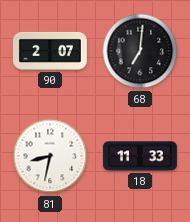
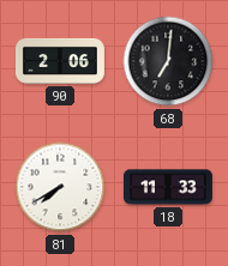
90: 2:07 -> 2:06
81: 8:32 -> 7:40
